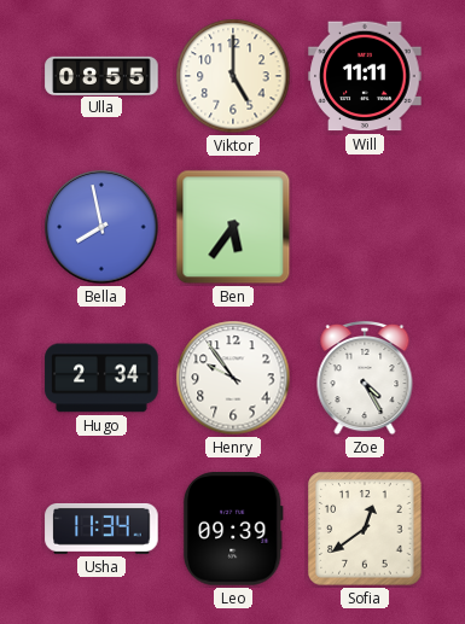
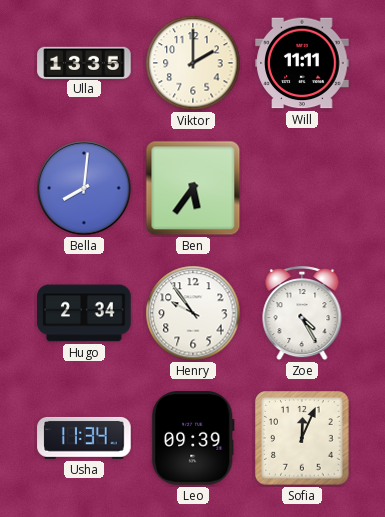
Ulla: 08:55 -> 13:35
Viktor: 5:00 -> 2:00
Bella: 7:58 -> 8:01
Sofia: 12:39 -> 12:04
